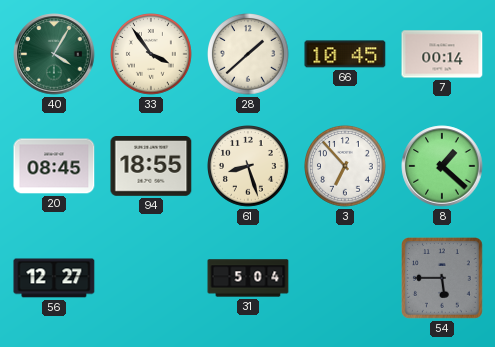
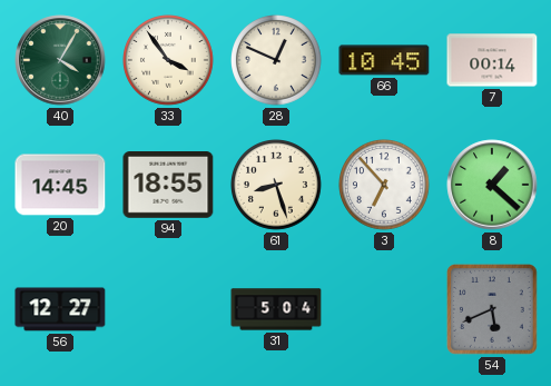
28: 1:38 -> 12:49
20: 08:45 -> 14:45
54: 5:45 -> 5:41
